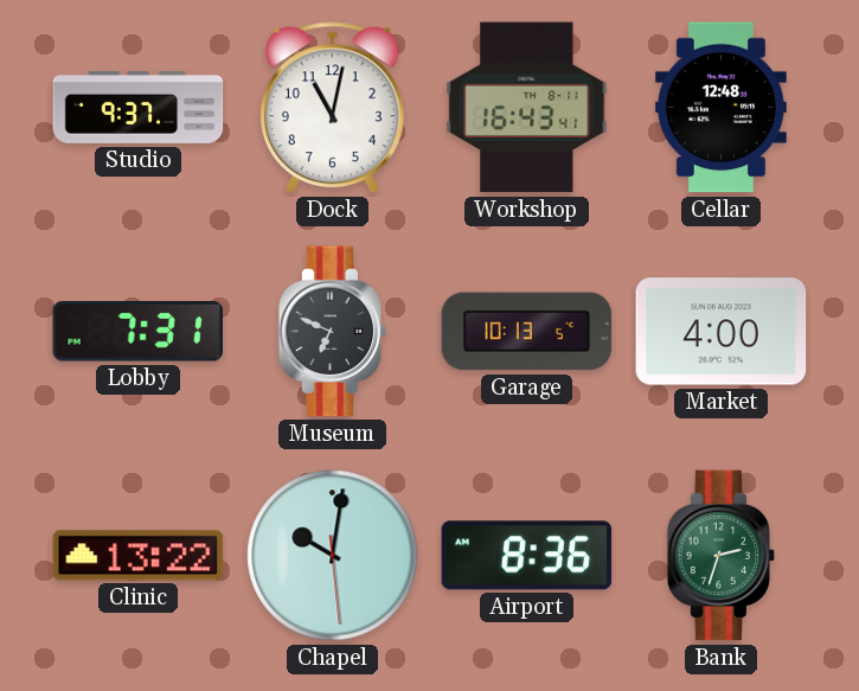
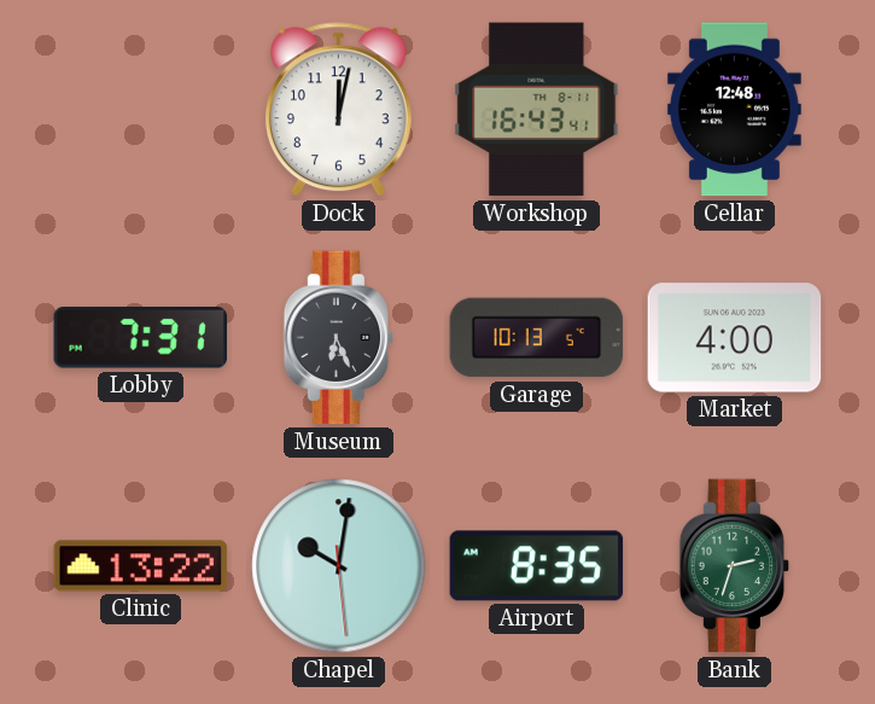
Studio: 9:37 -> none
Dock: 11:02 -> 12:02
Museum: 6:49 -> 6:26
Airport: 8:36 -> 8:35
